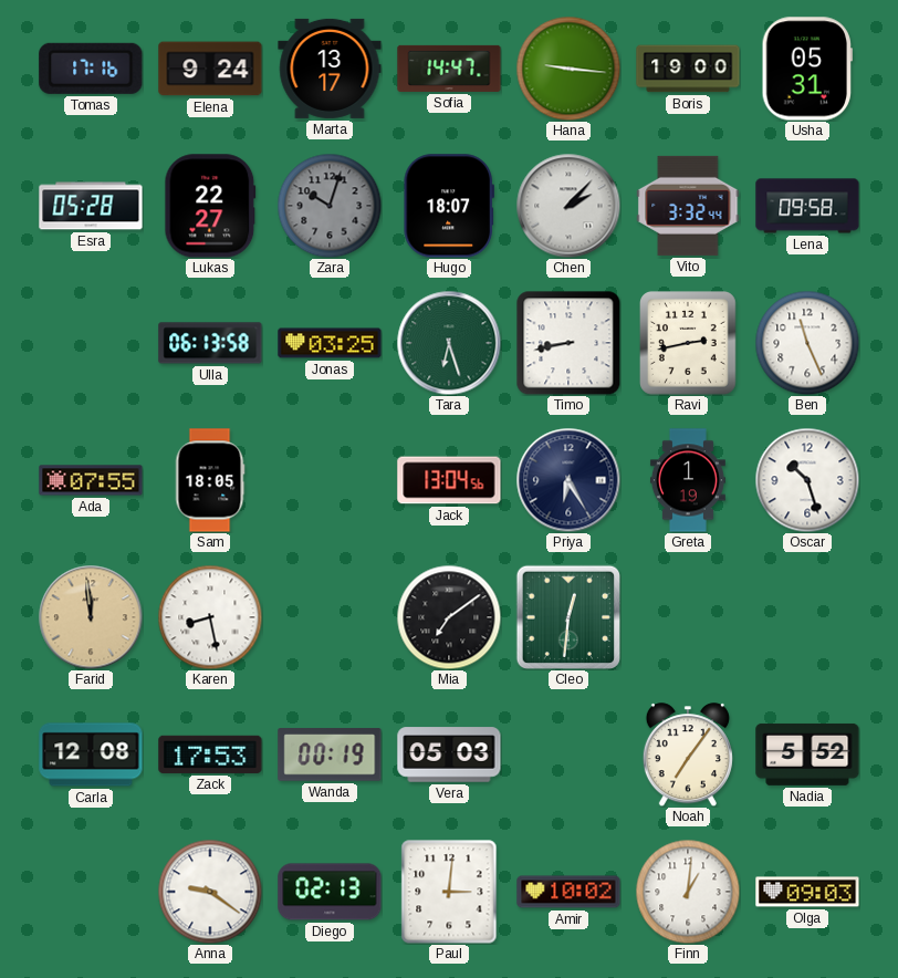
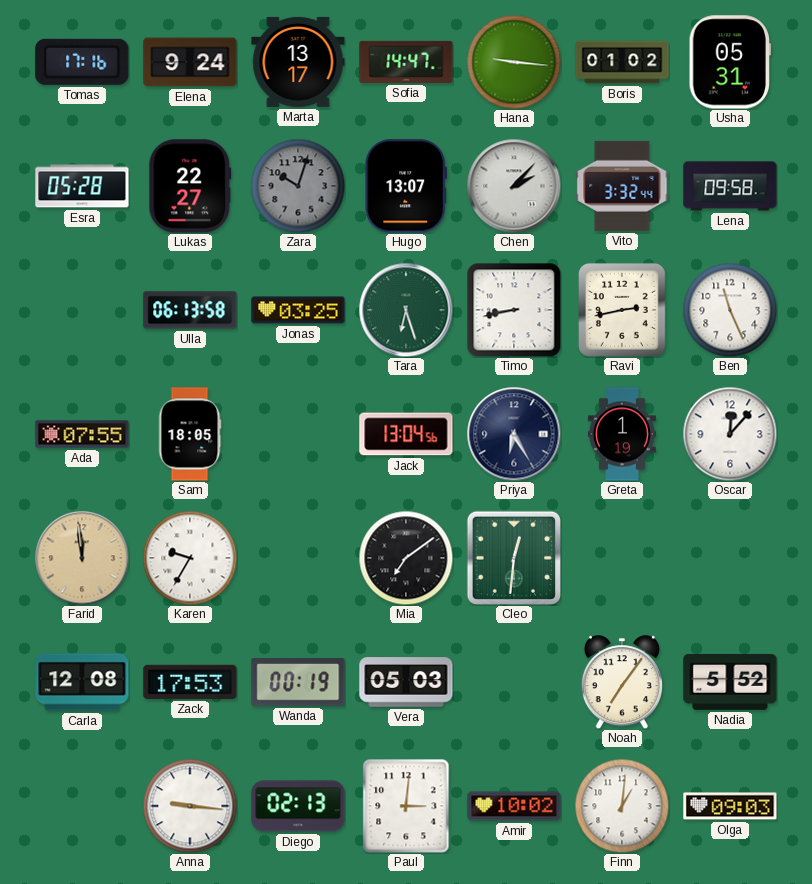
Boris: 19:00 -> 01:02
Hugo: 18:07 -> 13:07
Oscar: 10:27 -> 12:07
Karen: 8:28 -> 9:35
Anna: 9:21 -> 9:16
